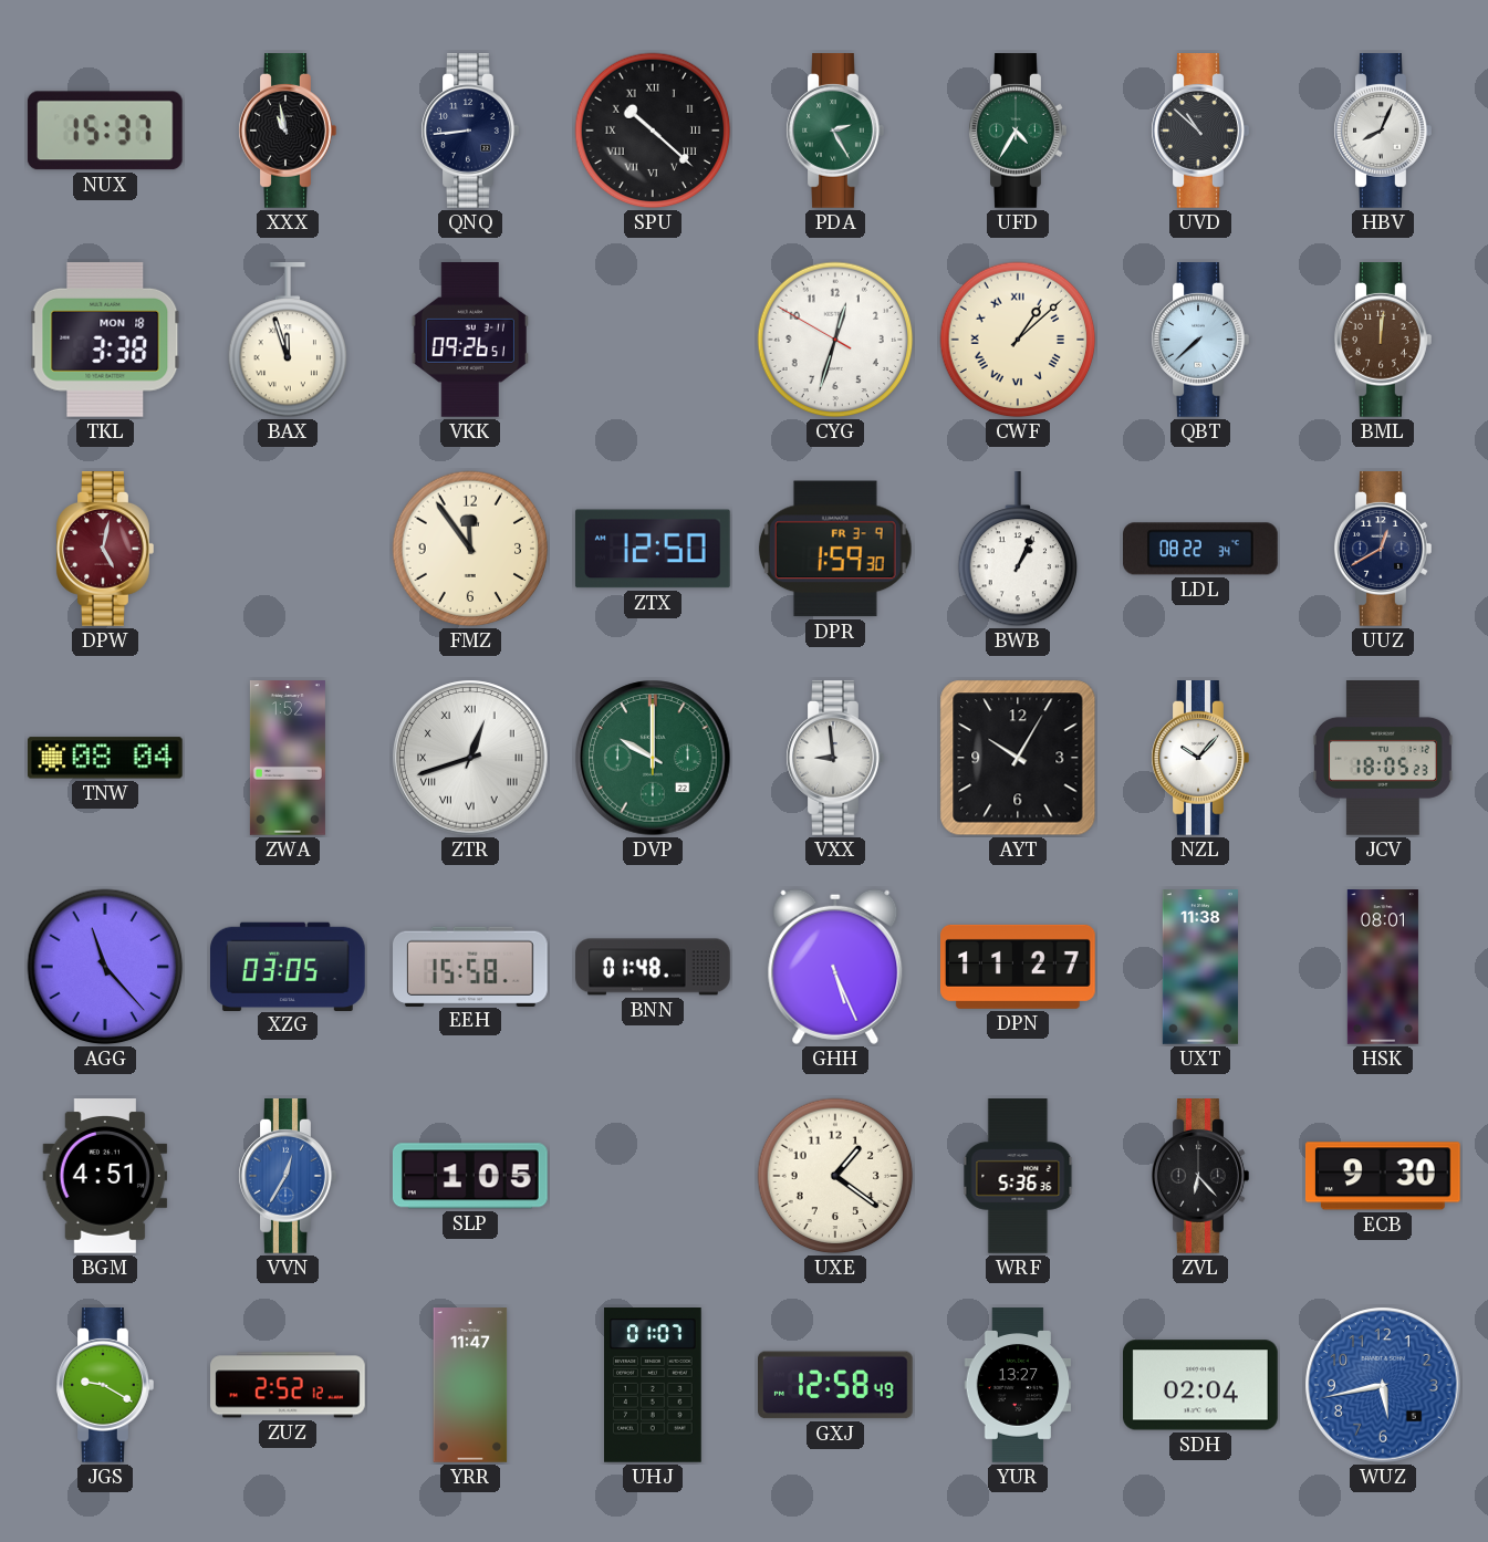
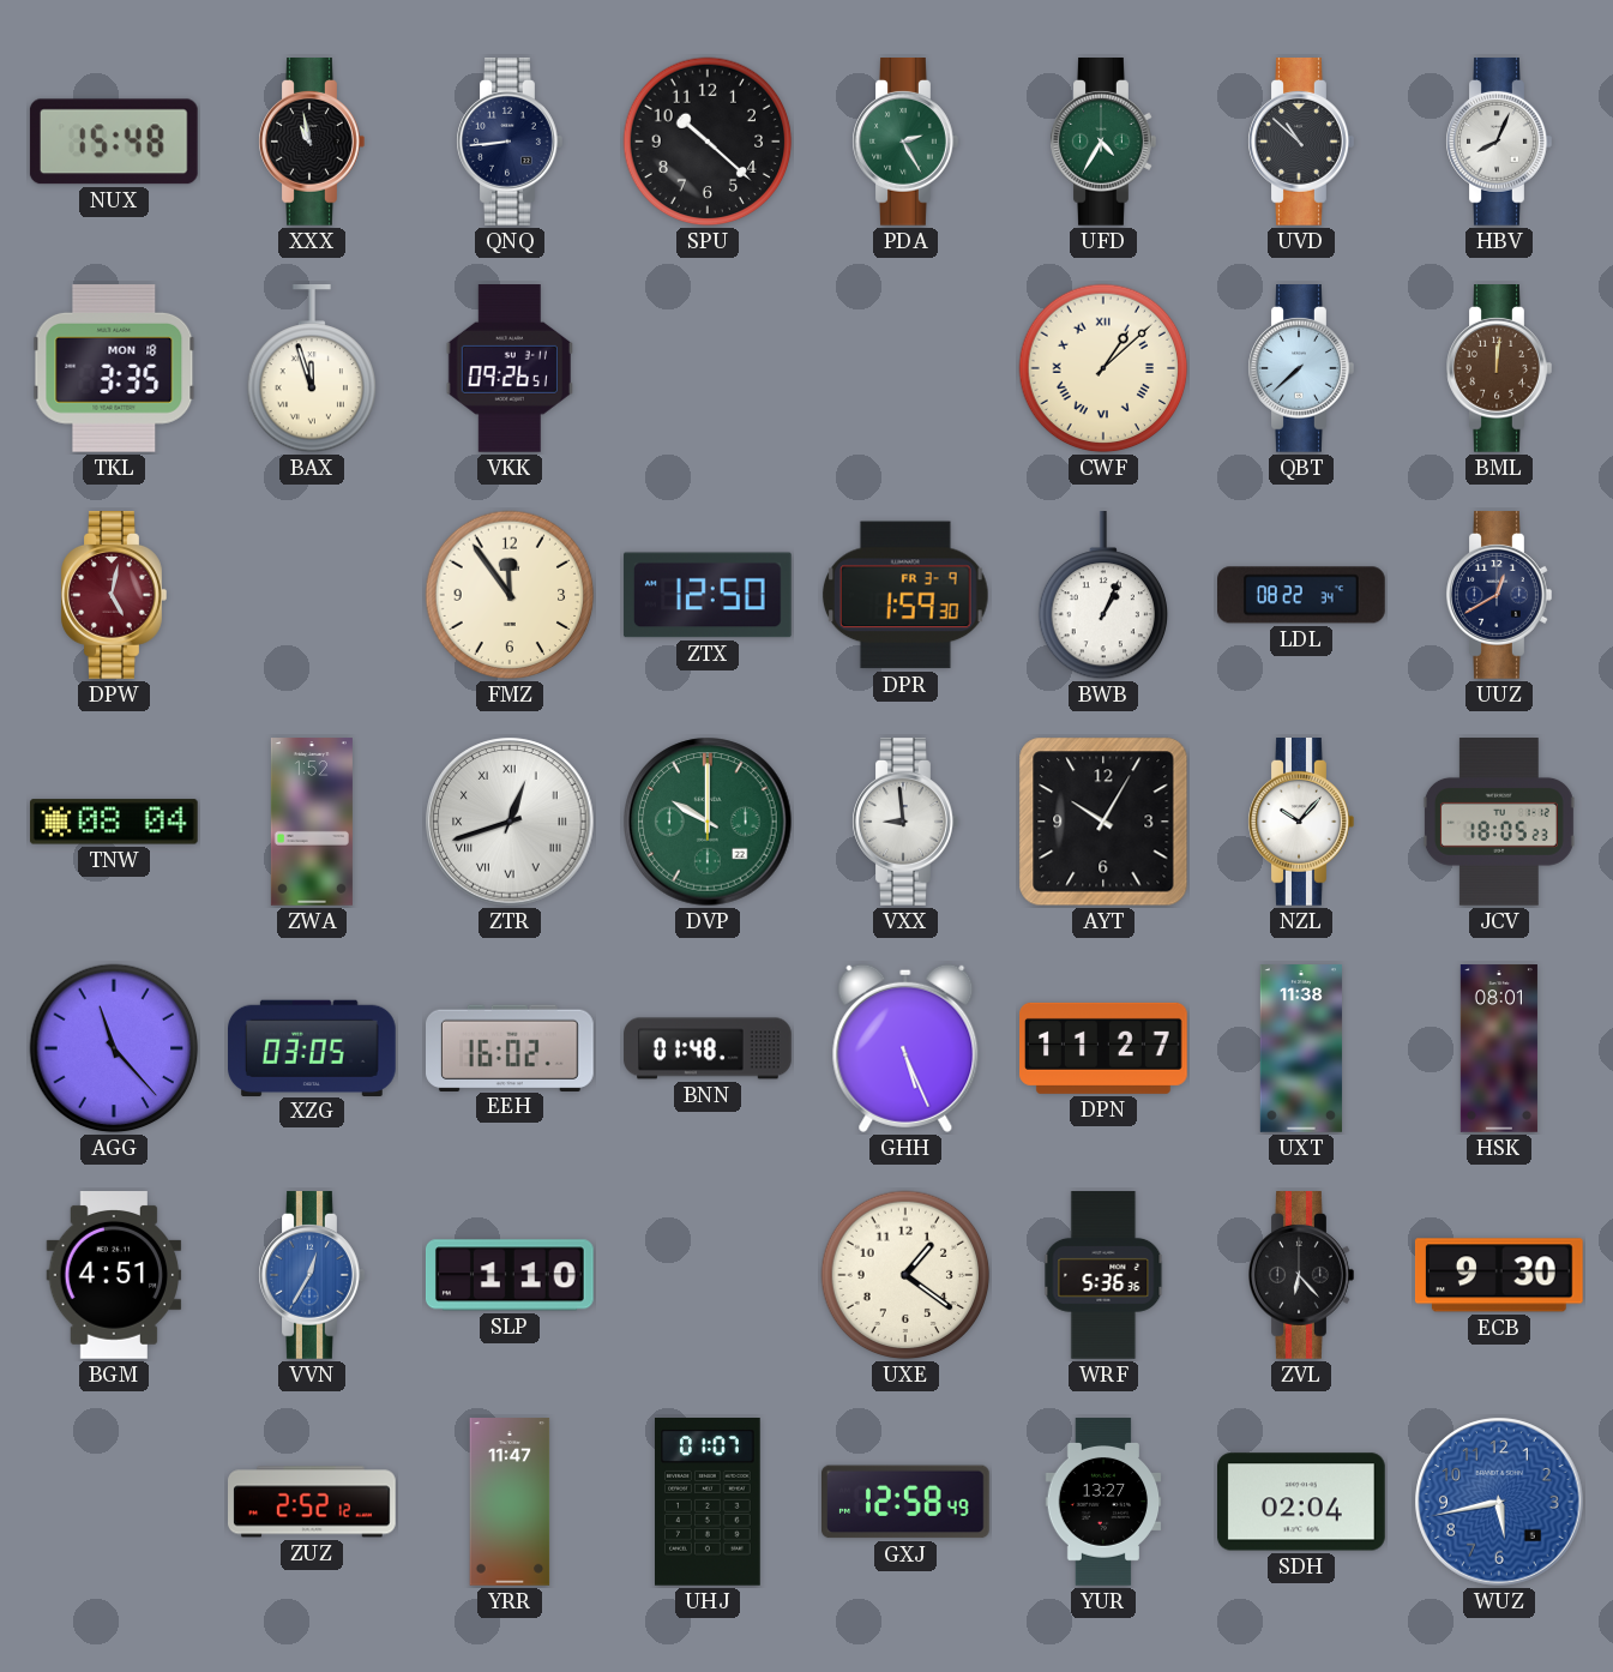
NUX: 15:37 -> 15:48
SPU numerals: Roman -> Arabic
TKL: 3:38 -> 3:35
CYG: 12:32 -> none
EEH: 15:58 -> 16:02
SLP: 1:05 -> 1:10
JGS: 9:20 -> none
